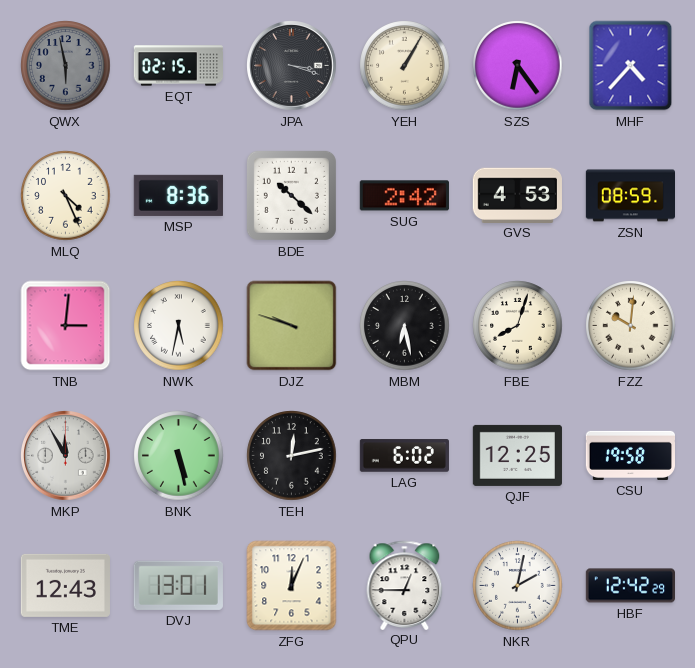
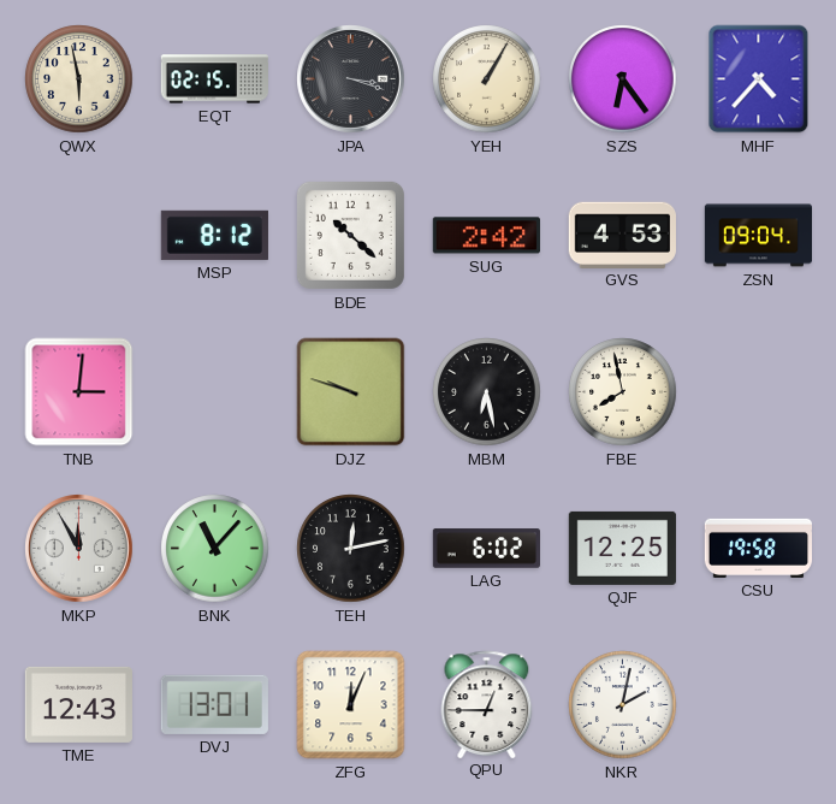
QWX dial: grey -> cream
MLQ: 4:26 -> none
MSP: 8:36 -> 8:12
ZSN: 08:59 -> 09:04
NWK: 5:32 -> none
FBE: 8:03 -> 7:58
FZZ: 10:01 -> none
BNK: 5:28 -> 11:07
HBF: 12:42 -> none
